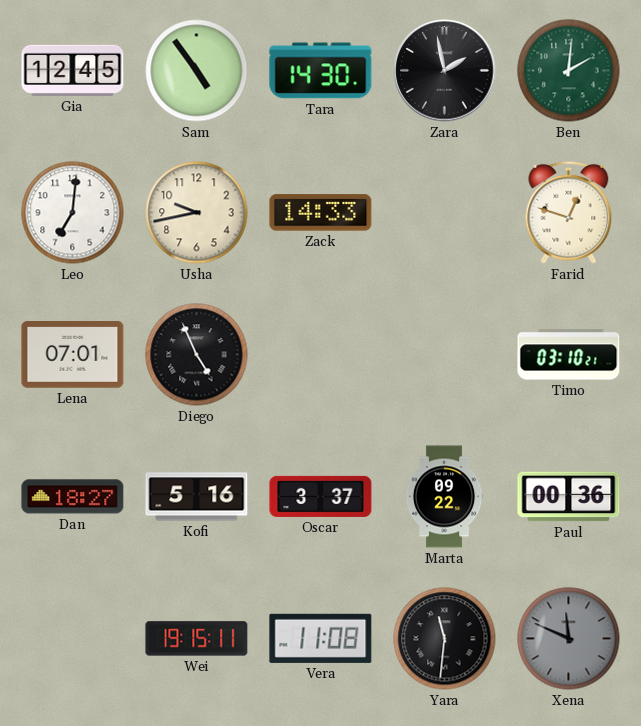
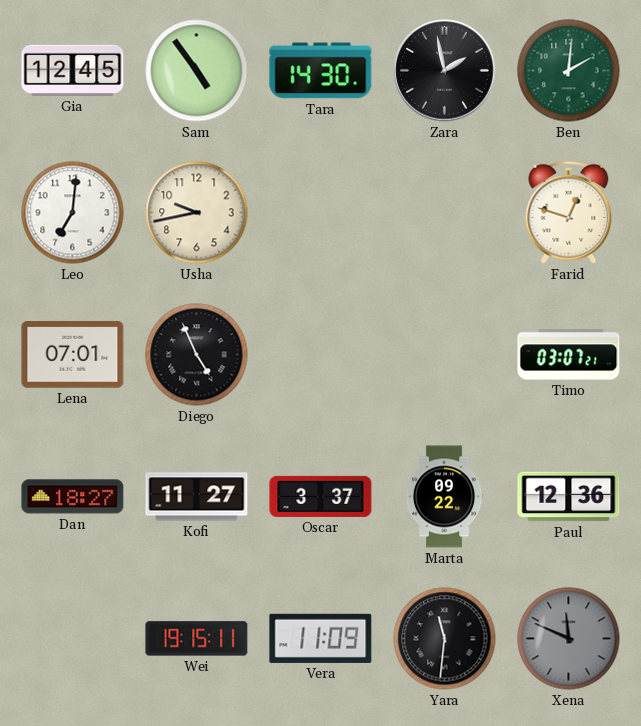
Zack: 14:33 -> none
Timo: 03:10 -> 03:07
Kofi: 5:16 -> 11:27
Paul: 00:36 -> 12:36
Vera: 11:08 -> 11:09
